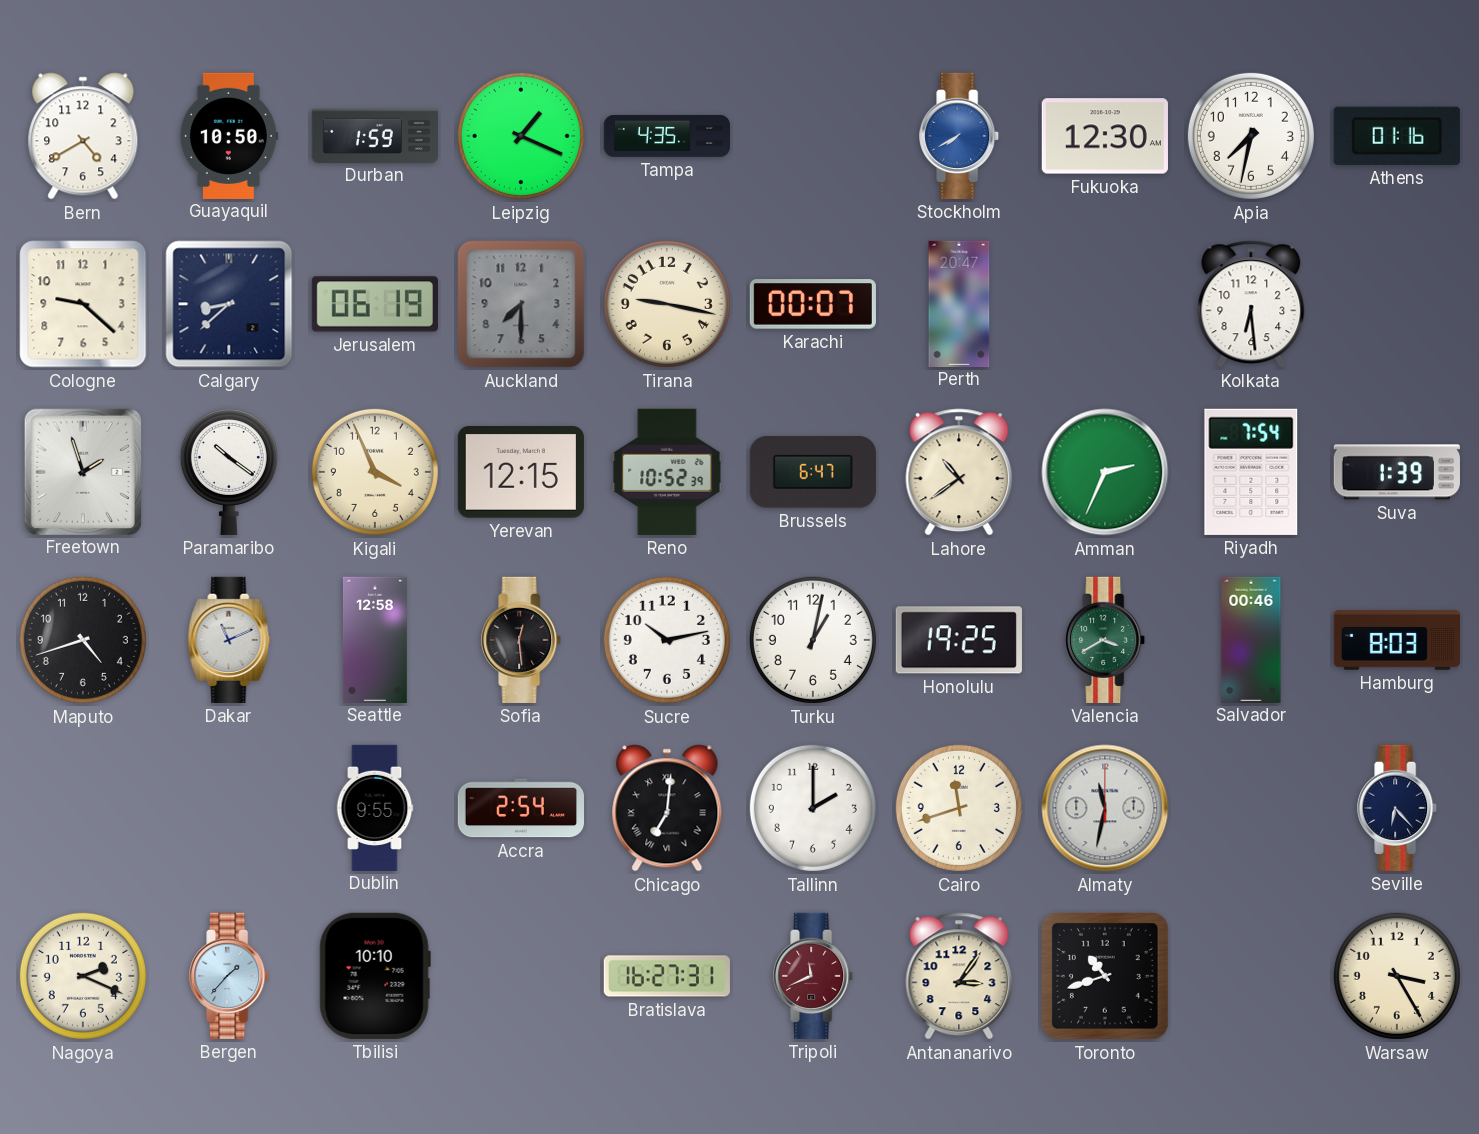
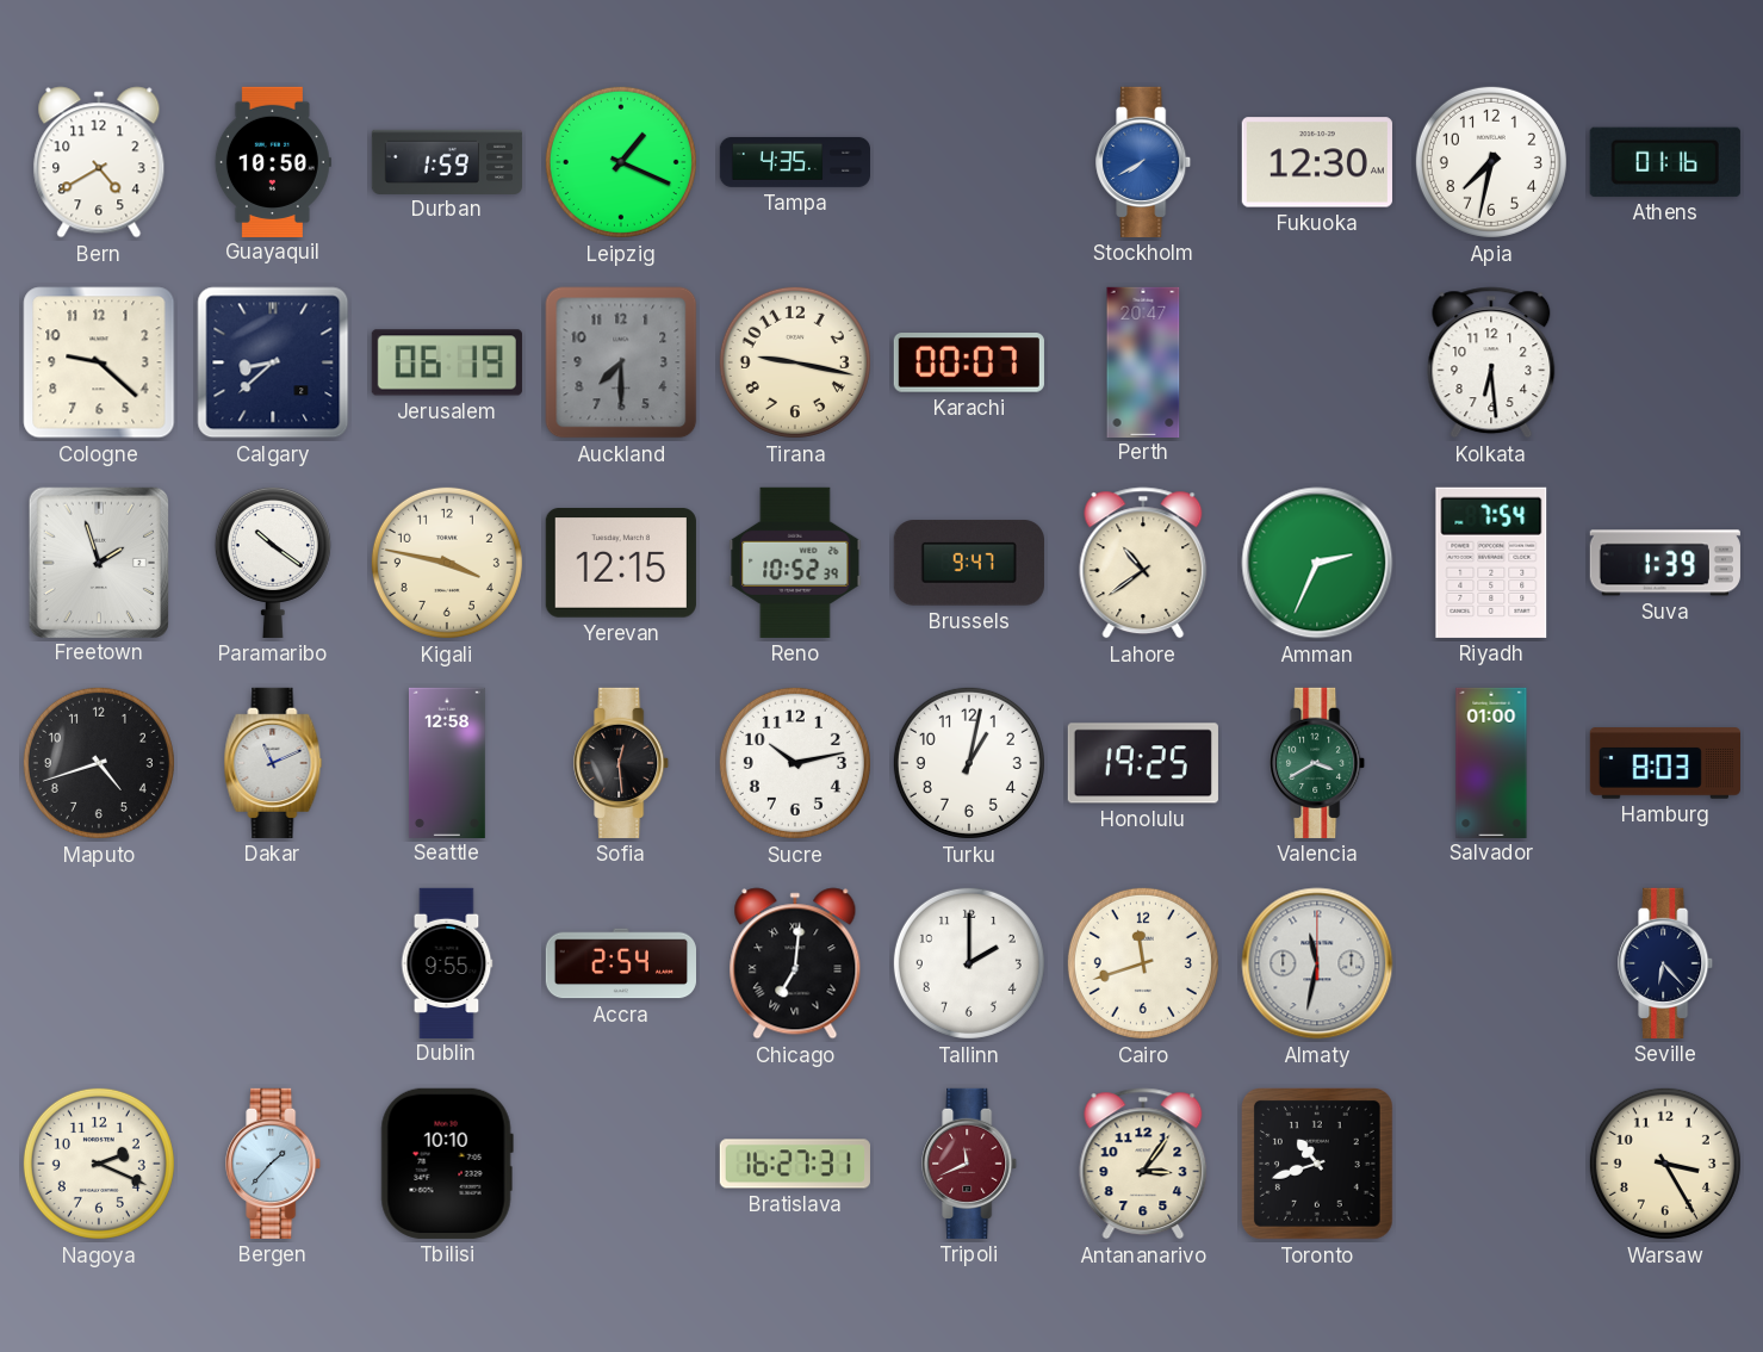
Kigali: 3:56 -> 3:47
Brussels: 6:47 -> 9:47
Salvador: 00:46 -> 01:00
